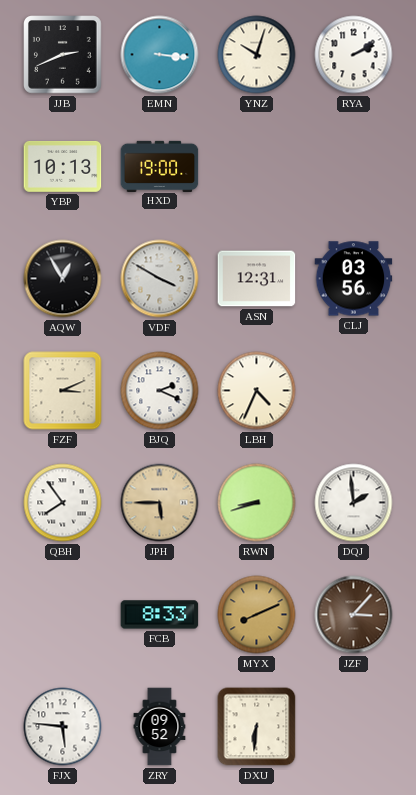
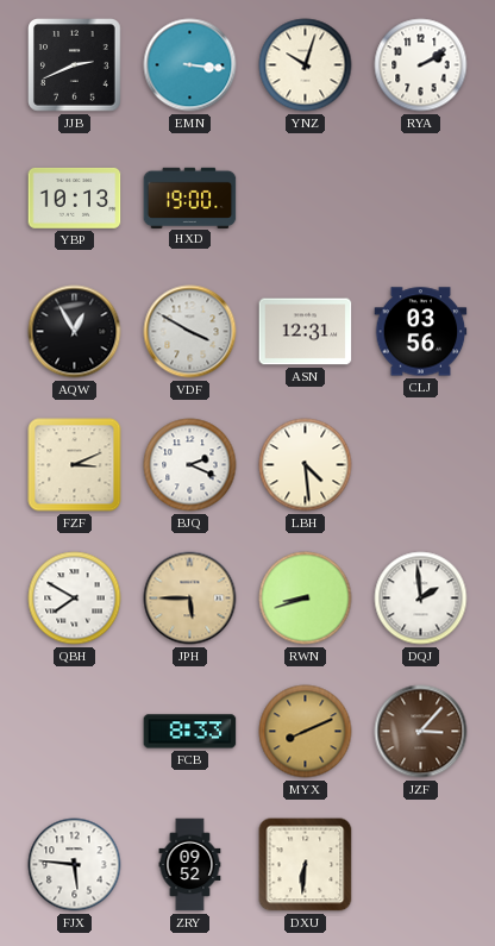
LBH: 4:34 -> 4:29
QBH: 7:54 -> 7:50
